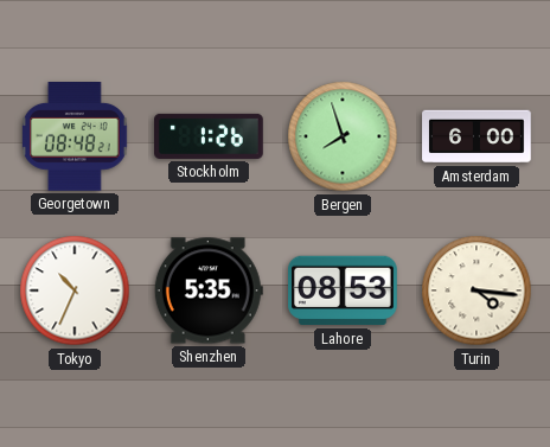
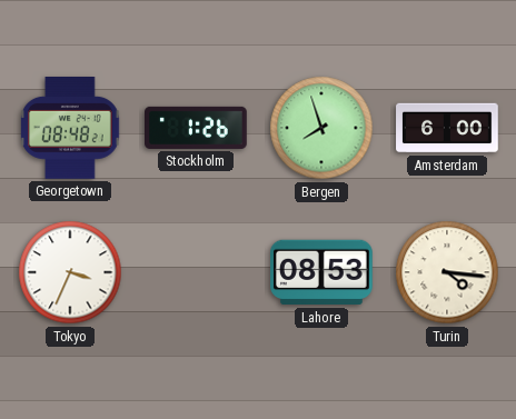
Tokyo: 10:34 -> 3:34
Shenzhen: 5:35 -> none
